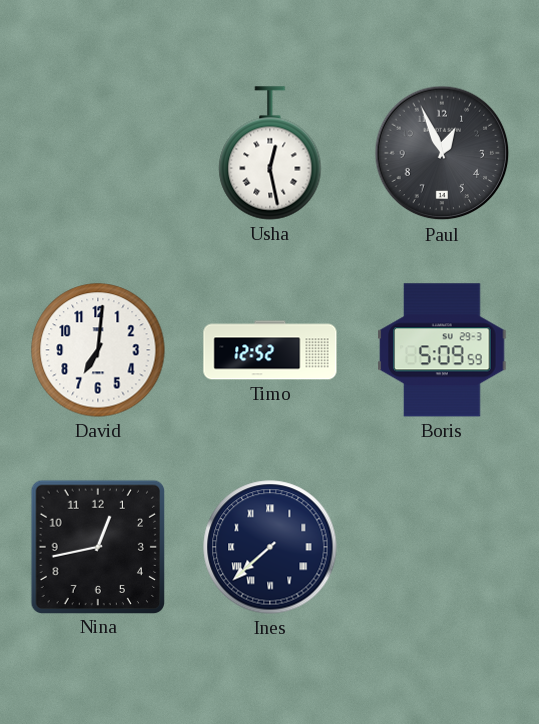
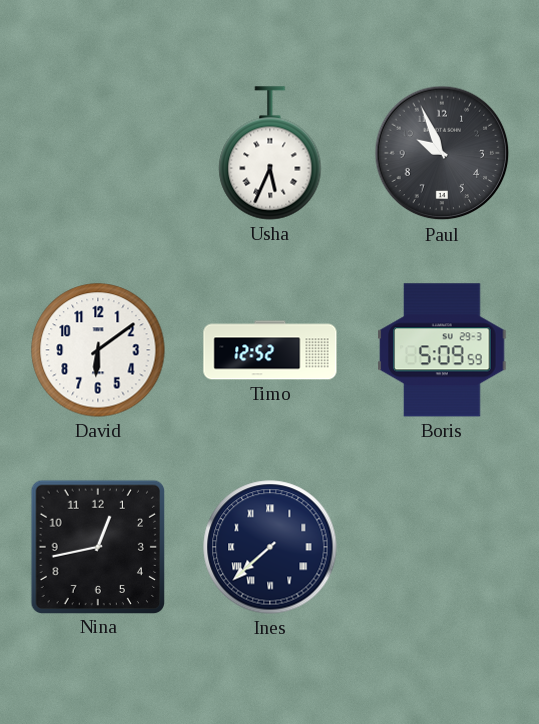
Usha: 12:28 -> 5:34
Paul: 12:56 -> 9:56
David: 7:01 -> 6:09
